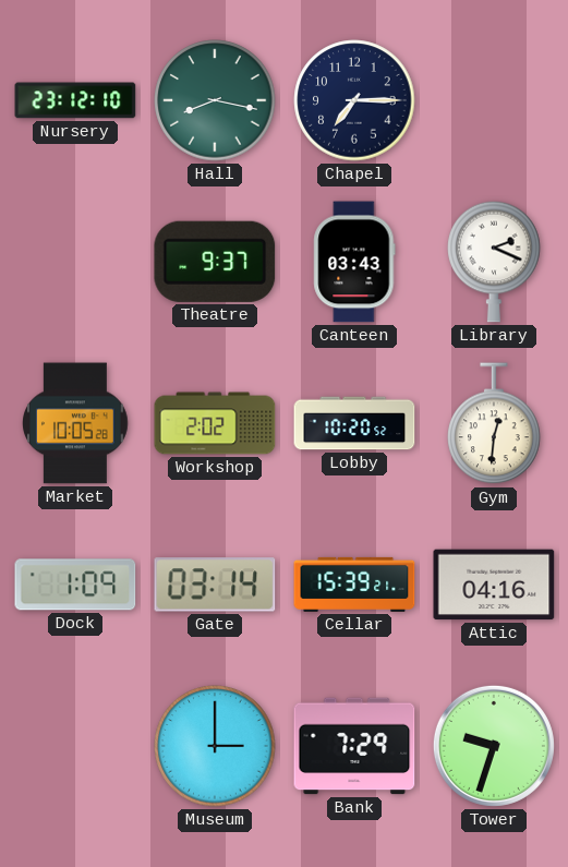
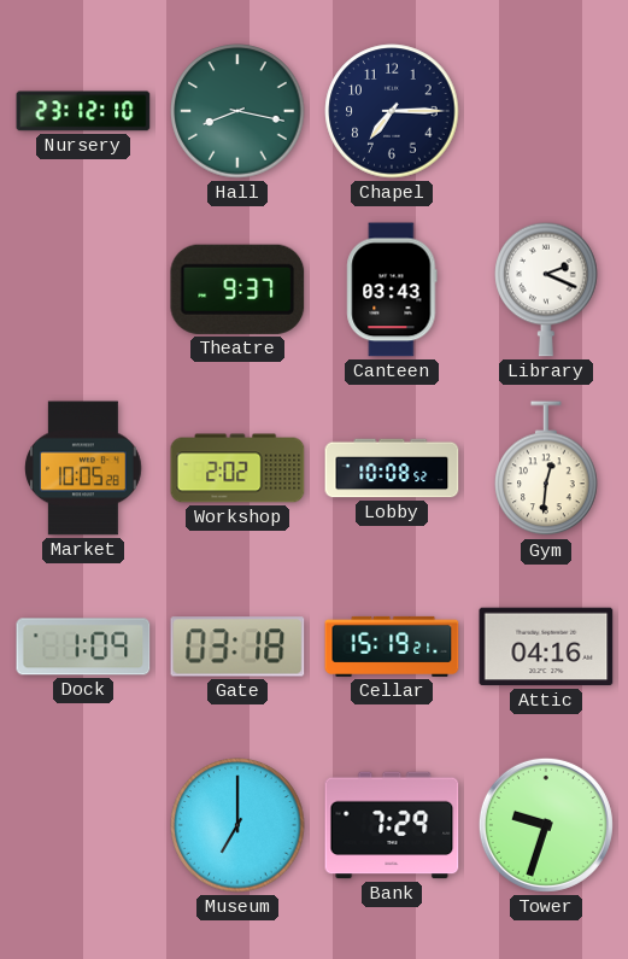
Lobby: 10:20 -> 10:08
Gate: 03:14 -> 03:18
Cellar: 15:39 -> 15:19
Museum: 3:00 -> 7:00
